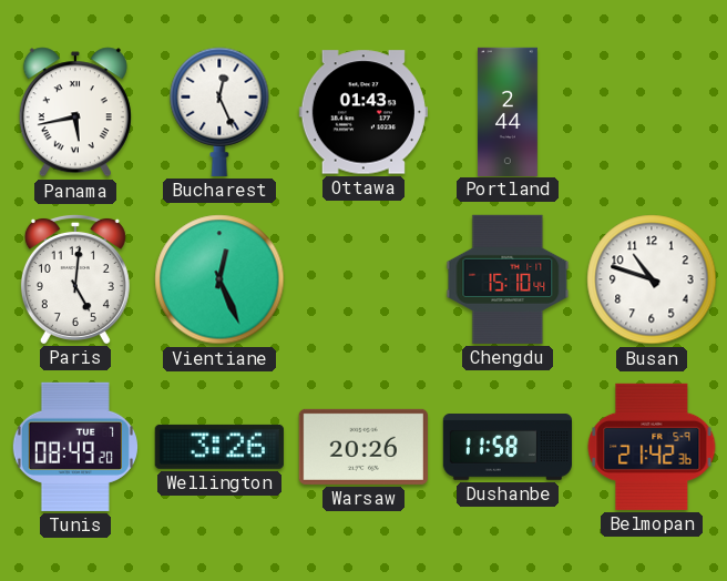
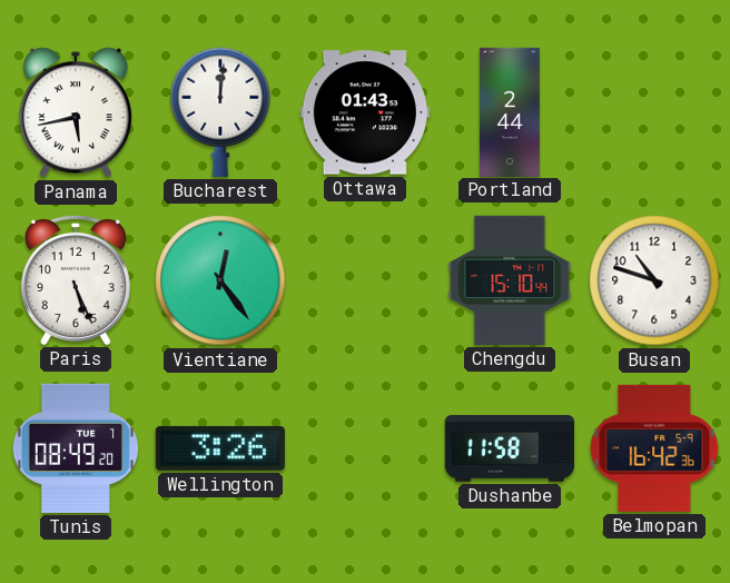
Bucharest: 12:26 -> 12:01
Paris: 5:01 -> 5:26
Vientiane: 12:26 -> 12:24
Warsaw: 20:26 -> none
Belmopan: 21:42 -> 16:42
